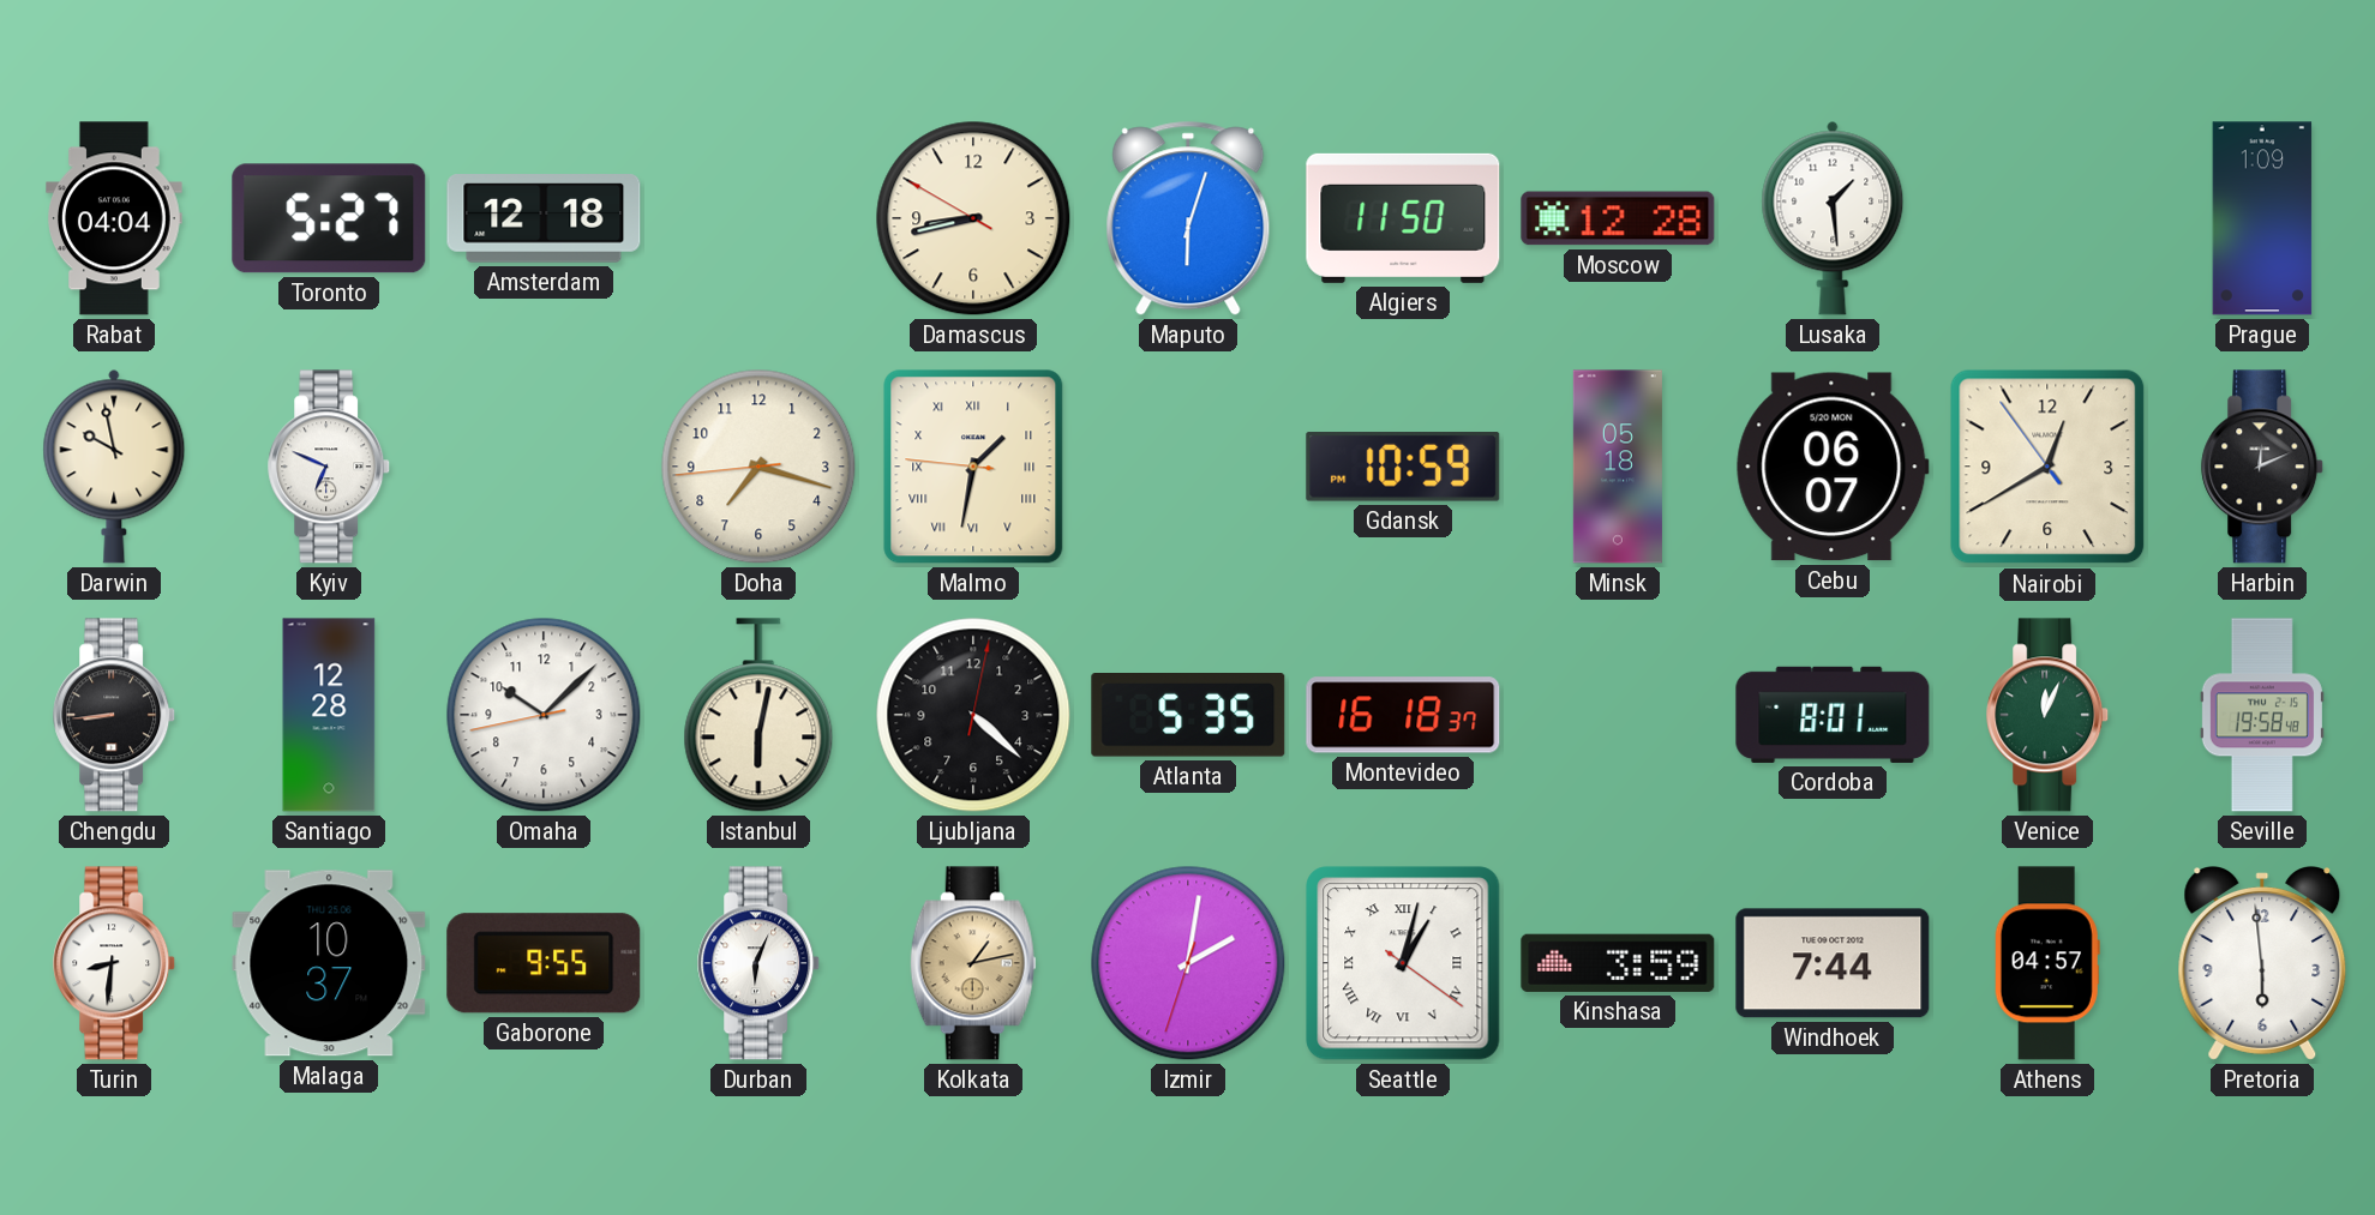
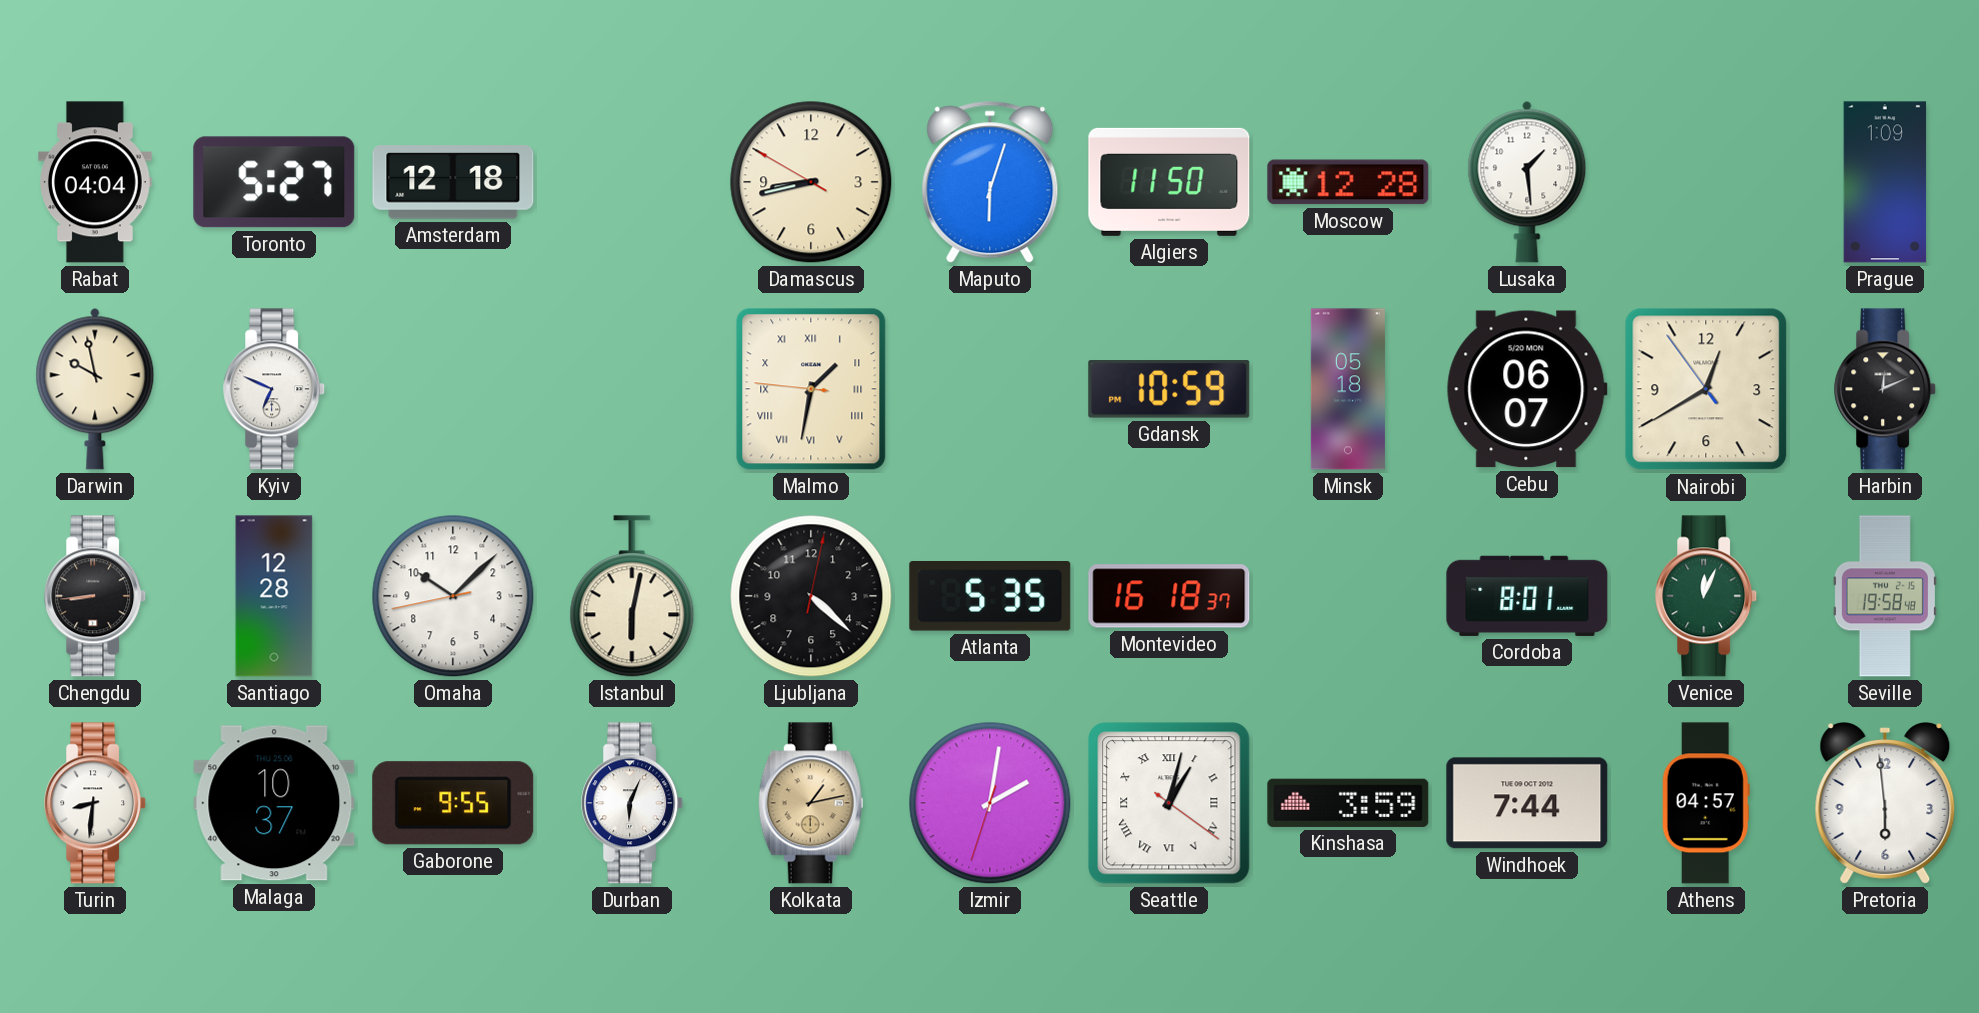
Doha: 7:17 -> none
